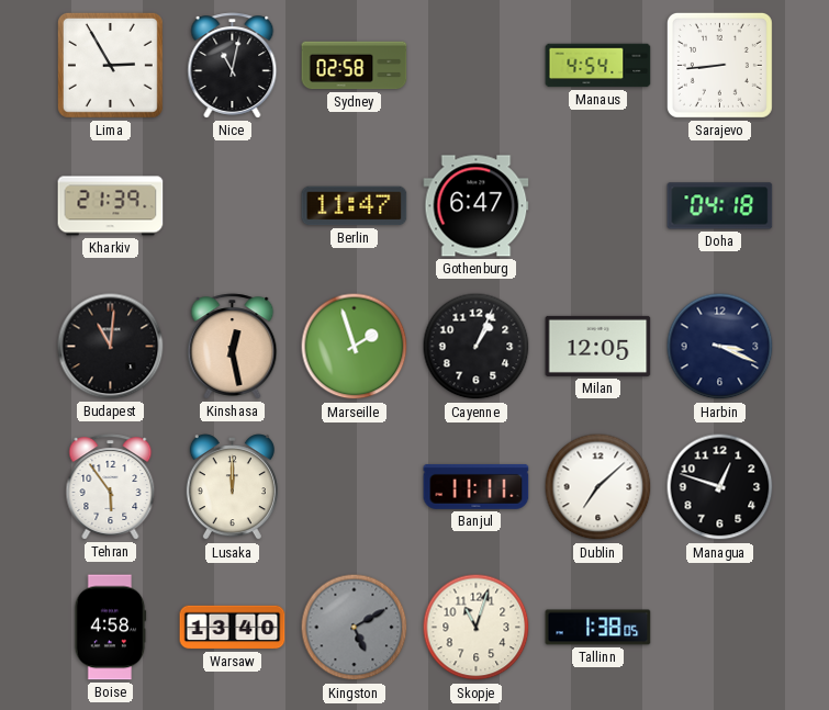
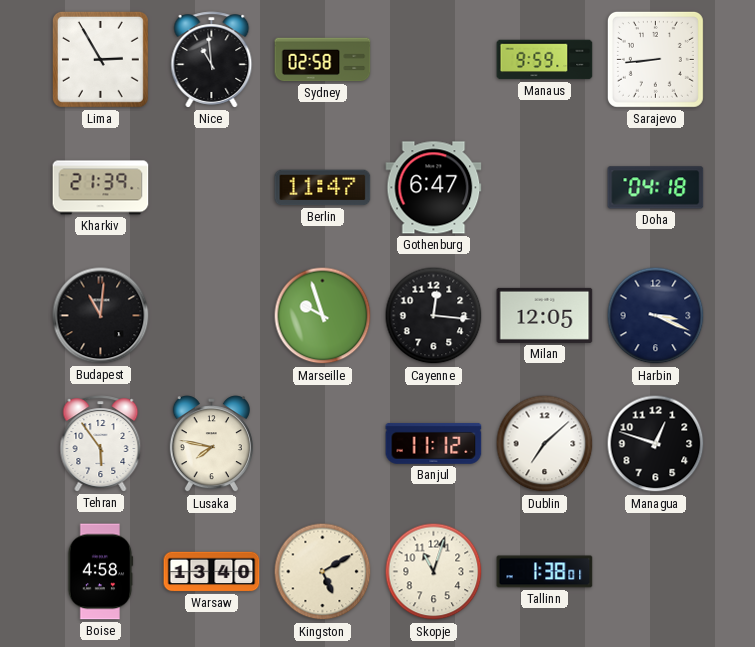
Nice: 11:02 -> 10:59
Manaus: 4:54 -> 9:59
Kinshasa: 12:28 -> none
Marseille: 1:57 -> 9:57
Cayenne: 1:04 -> 12:16
Lusaka: 12:00 -> 7:47
Banjul: 11:11 -> 11:12
Kingston dial: grey -> cream
Tallinn: 1:38:05 -> 1:38:01
